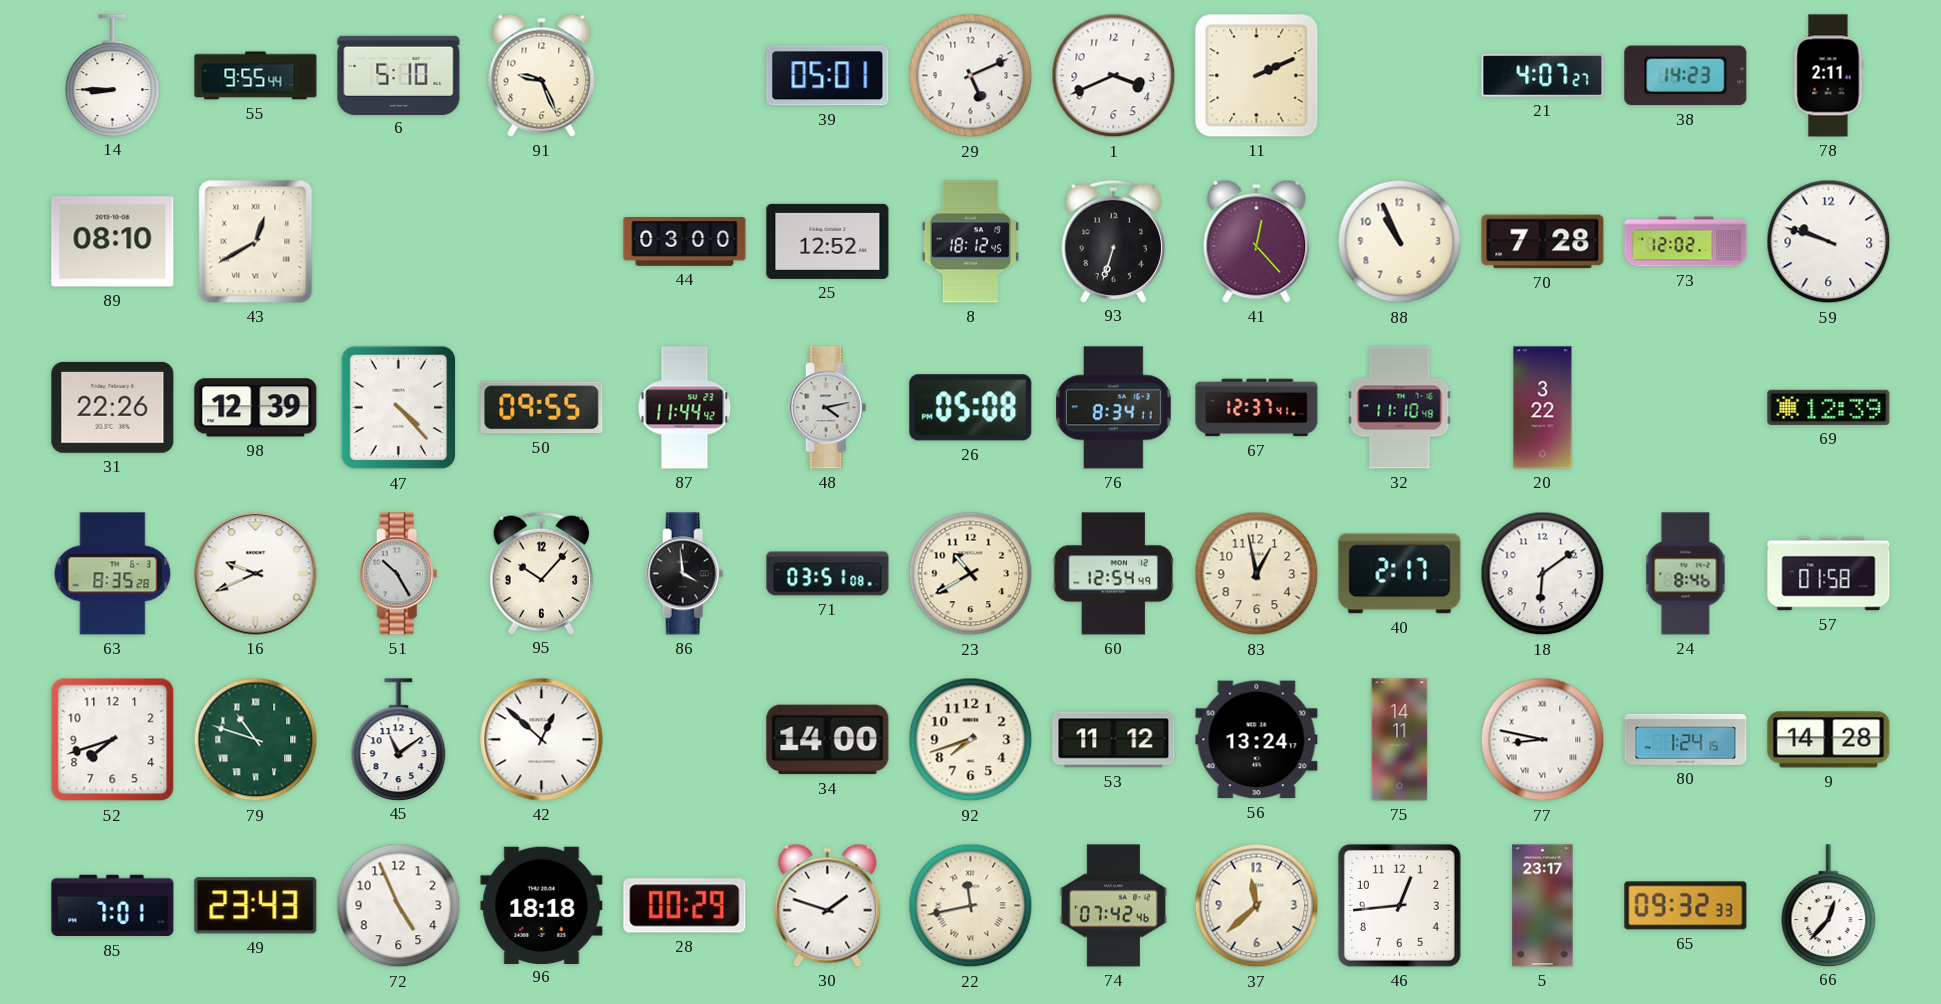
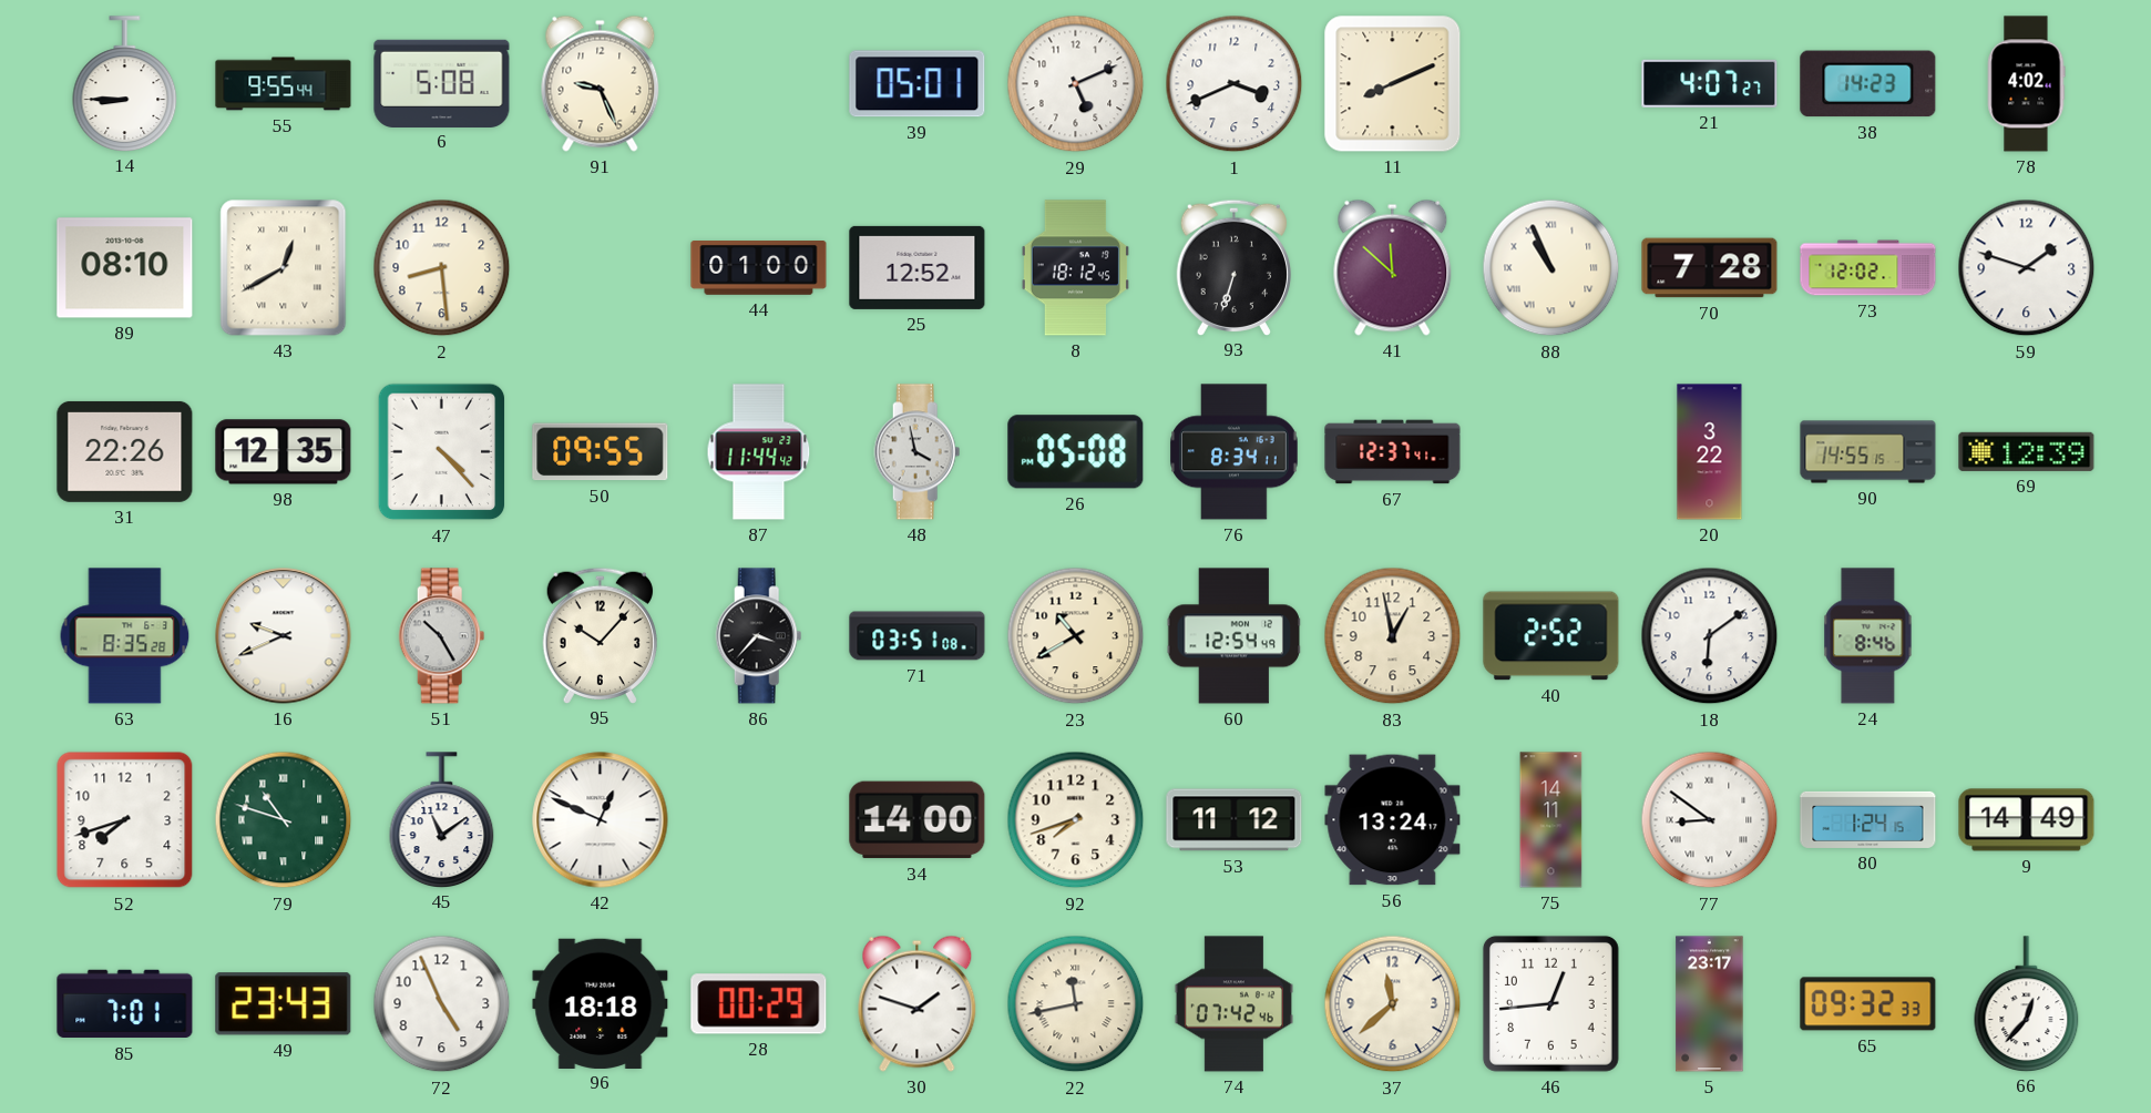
6: 5:10 -> 5:08
11: 2:11 -> 8:11
78: 2:11 -> 4:02
2: none -> 8:29
44: 03:00 -> 01:00
41: 12:23 -> 11:52
88 numerals: Arabic -> Roman
59: 9:48 -> 1:48
98: 12:39 -> 12:35
48: 4:13 -> 3:58
32: 11:10 -> none
90: none -> 14:55
86: 3:59 -> 3:37
40: 2:17 -> 2:52
57: 01:58 -> none
42: 12:52 -> 12:49
77: 8:47 -> 8:51
9: 14:28 -> 14:49
